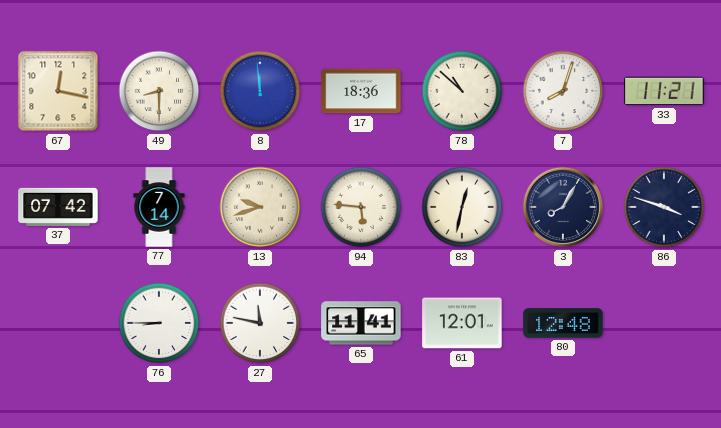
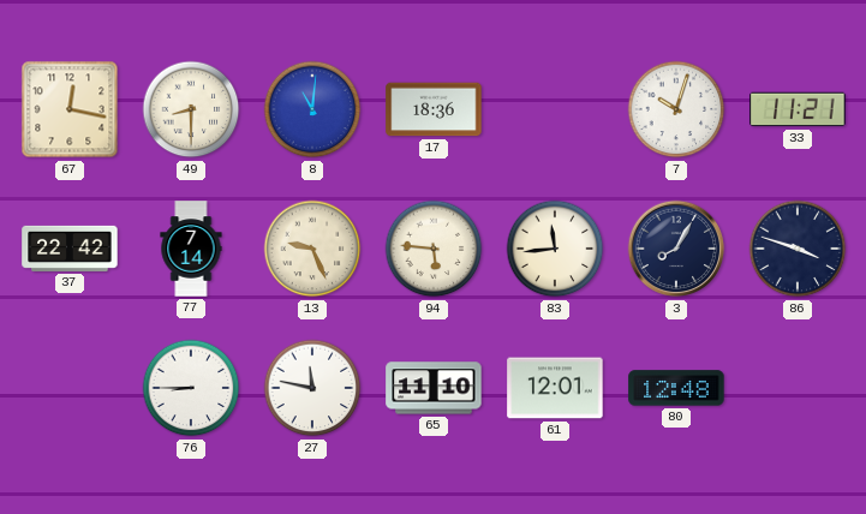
8: 11:59 -> 11:01
78: 10:52 -> none
7: 8:03 -> 10:03
37: 07:42 -> 22:42
13: 9:42 -> 9:26
83: 12:32 -> 11:44
65: 11:41 -> 11:10
